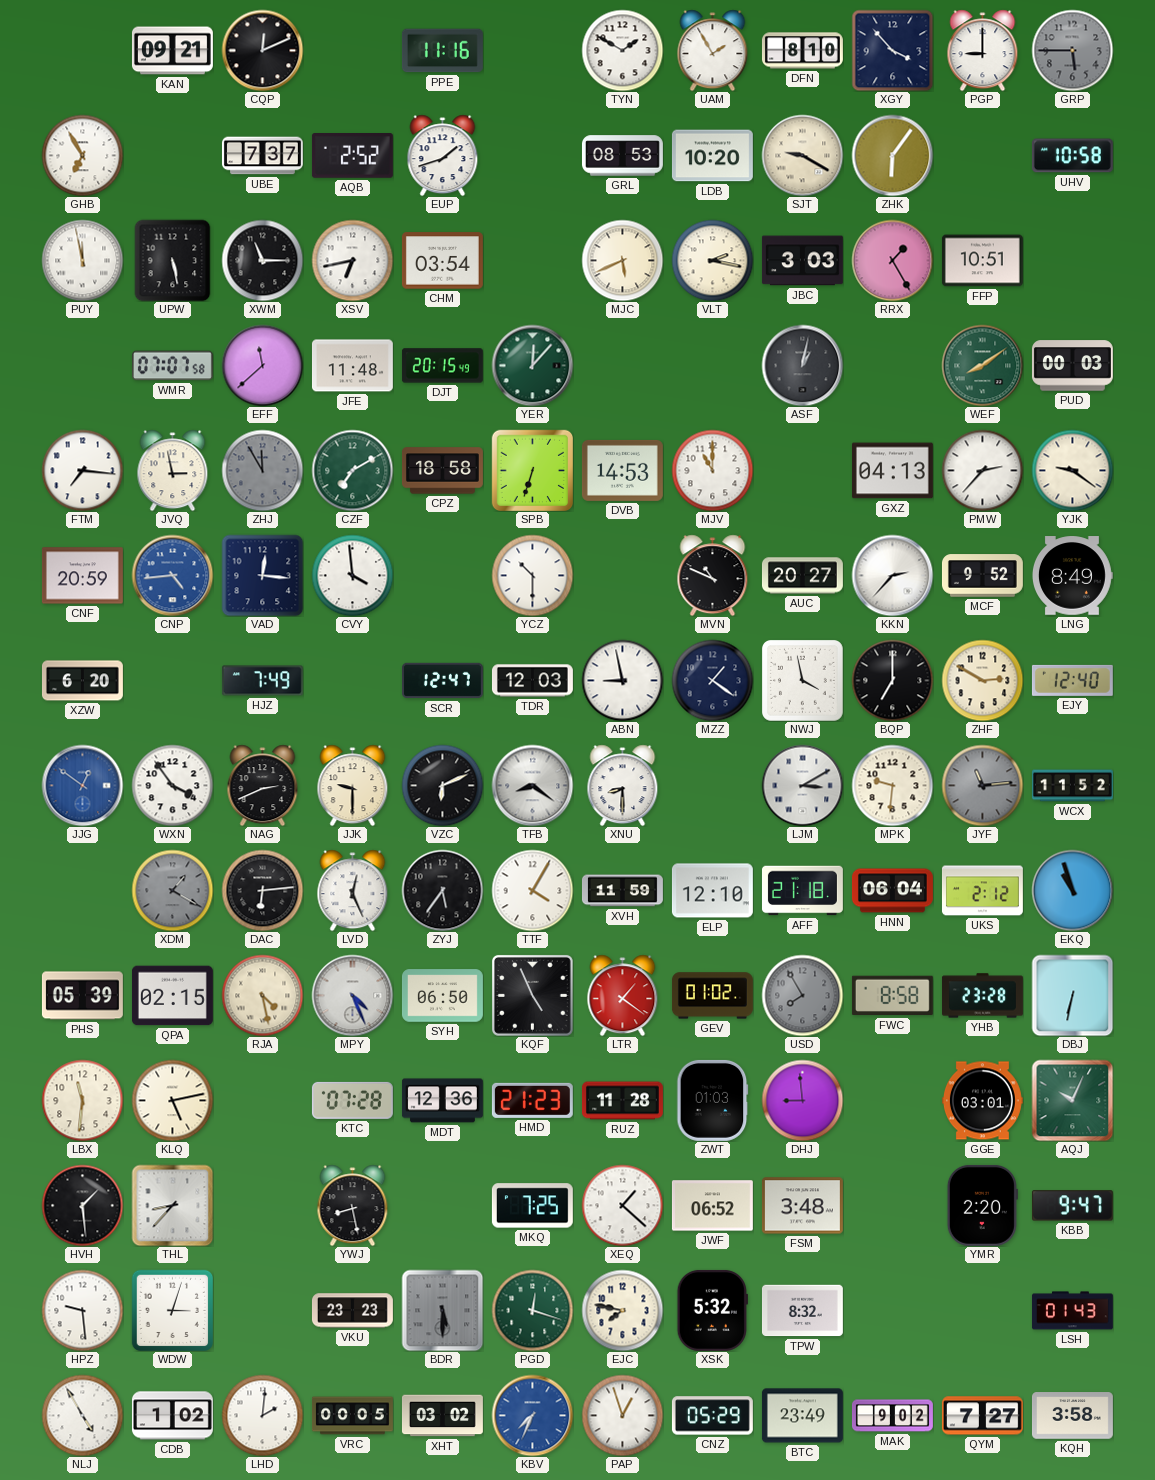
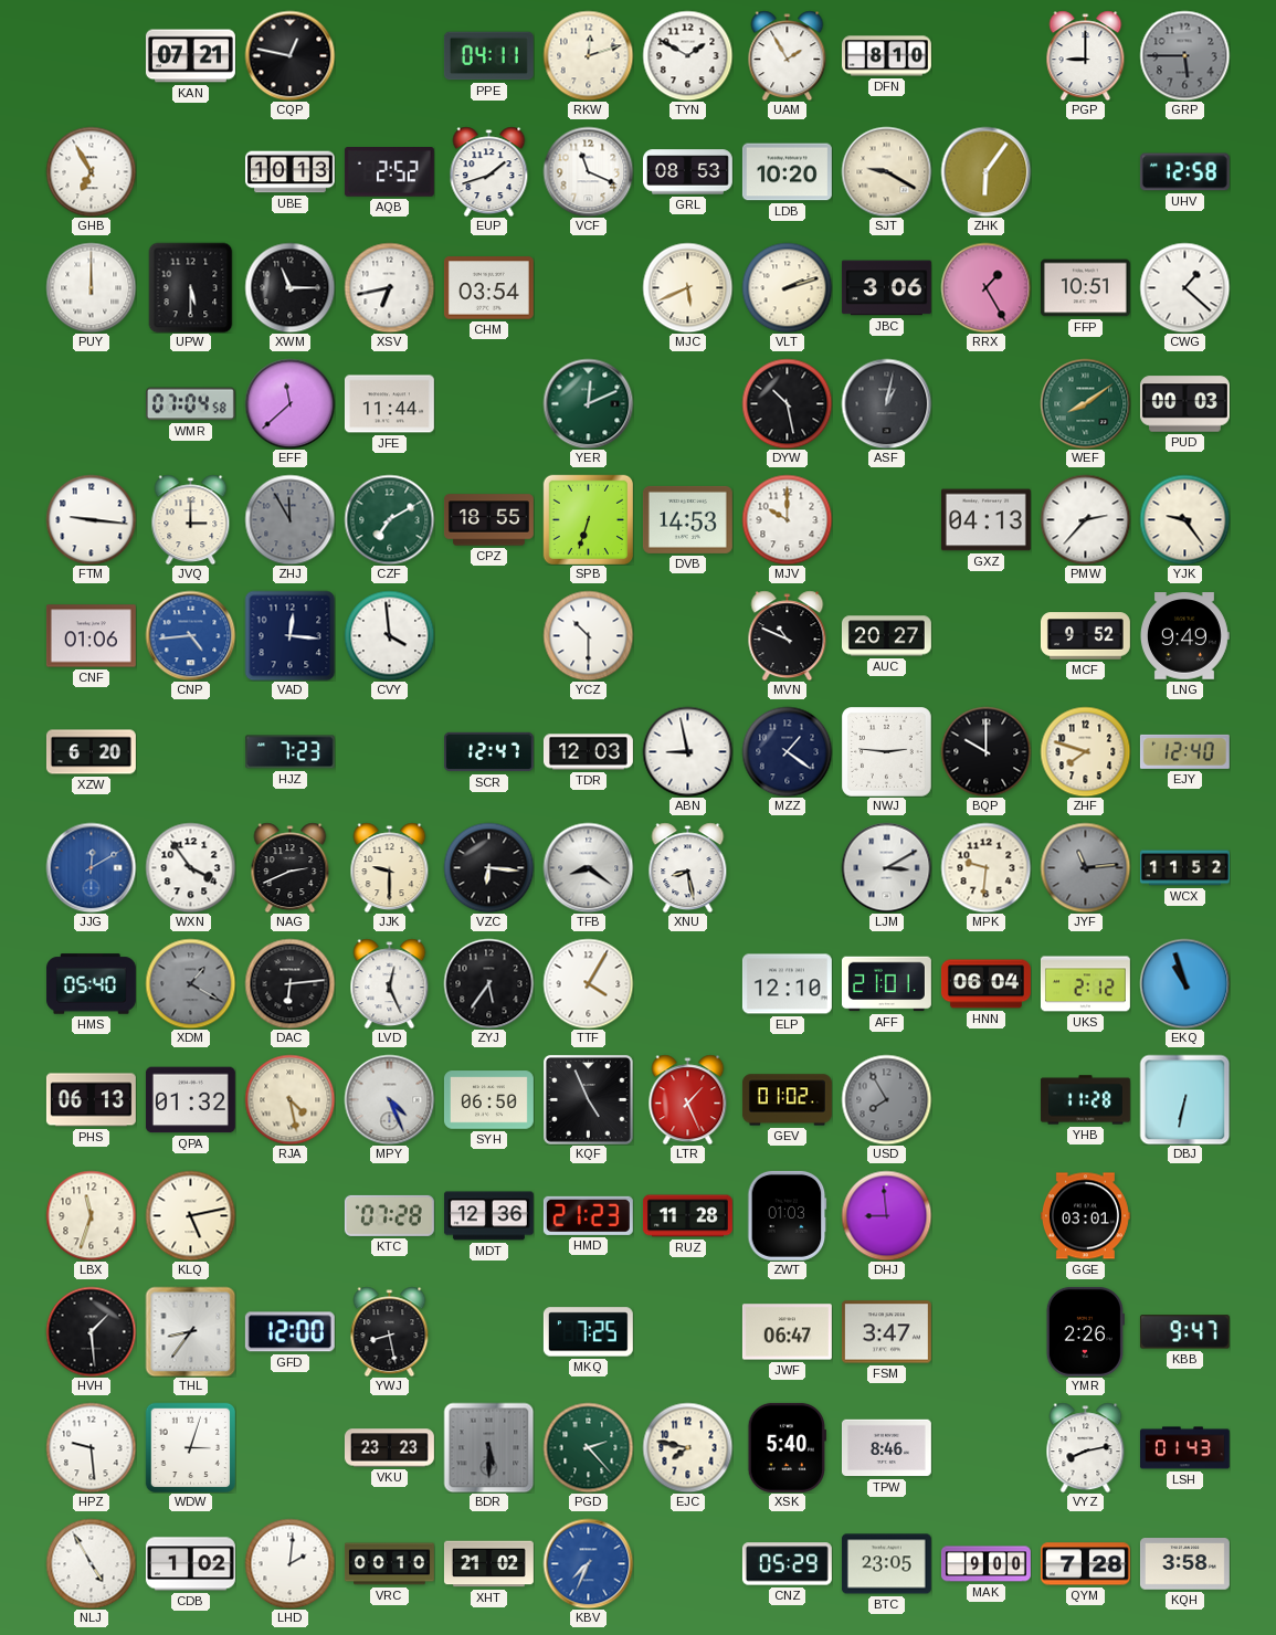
KAN: 09:21 -> 07:21
CQP: 12:11 -> 12:47
PPE: 11:16 -> 04:11
RKW: none -> 12:12
XGY: 3:53 -> none
UBE: 7:37 -> 10:13
VCF: none -> 11:19
UHV: 10:58 -> 12:58
PUY: 11:58 -> 12:00
UPW: 5:28 -> 5:30
VLT: 2:17 -> 2:12
JBC: 3:03 -> 3:06
CWG: none -> 1:22
WMR: 07:07 -> 07:04
JFE: 11:48 -> 11:44
DJT: 20:15 -> none
YER: 12:07 -> 12:11
DYW: none -> 10:28
FTM: 7:16 -> 9:16
JVQ: 2:58 -> 3:00
CPZ: 18:58 -> 18:55
MJV: 11:00 -> 10:00
YJK: 9:21 -> 9:24
CNF: 20:59 -> 01:06
KKN: 2:37 -> none
LNG: 8:49 -> 9:49
HJZ: 7:49 -> 7:23
NWJ: 3:58 -> 2:46
BQP: 7:00 -> 10:00
ZHF: 2:50 -> 7:48
JJG: 12:51 -> 12:10
VZC: 6:11 -> 6:16
XNU: 8:30 -> 8:28
HMS: none -> 05:40
XVH: 11:59 -> none
AFF: 21:18 -> 21:01
PHS: 05:39 -> 06:13
QPA: 02:15 -> 01:32
LTR: 1:21 -> 1:26
FWC: 8:58 -> none
YHB: 23:28 -> 11:28
LBX: 11:31 -> 11:33
AQJ: 10:04 -> none
THL: 8:37 -> 8:36
GFD: none -> 12:00
XEQ: 1:22 -> none
JWF: 06:52 -> 06:47
FSM: 3:48 -> 3:47
YMR: 2:20 -> 2:26
PGD: 12:18 -> 2:23
XSK: 5:32 -> 5:40
TPW: 8:32 -> 8:46
VYZ: none -> 8:13
VRC: 00:05 -> 00:10
XHT: 03:02 -> 21:02
PAP: 12:57 -> none
BTC: 23:49 -> 23:05
MAK: 9:02 -> 9:00
QYM: 7:27 -> 7:28
